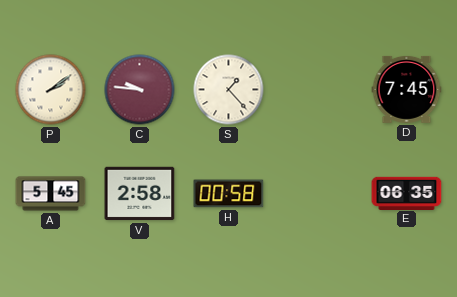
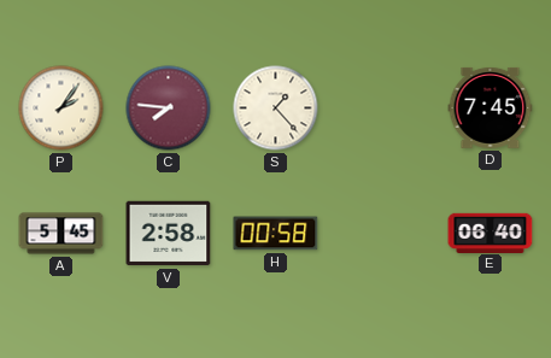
P: 2:09 -> 2:06
C: 9:46 -> 7:46
E: 06:35 -> 06:40
